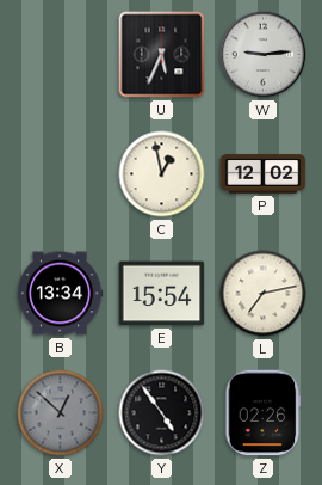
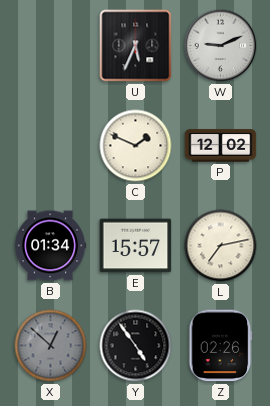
W: 9:14 -> 9:11
C: 12:58 -> 1:49
B: 13:34 -> 01:34
E: 15:54 -> 15:57
